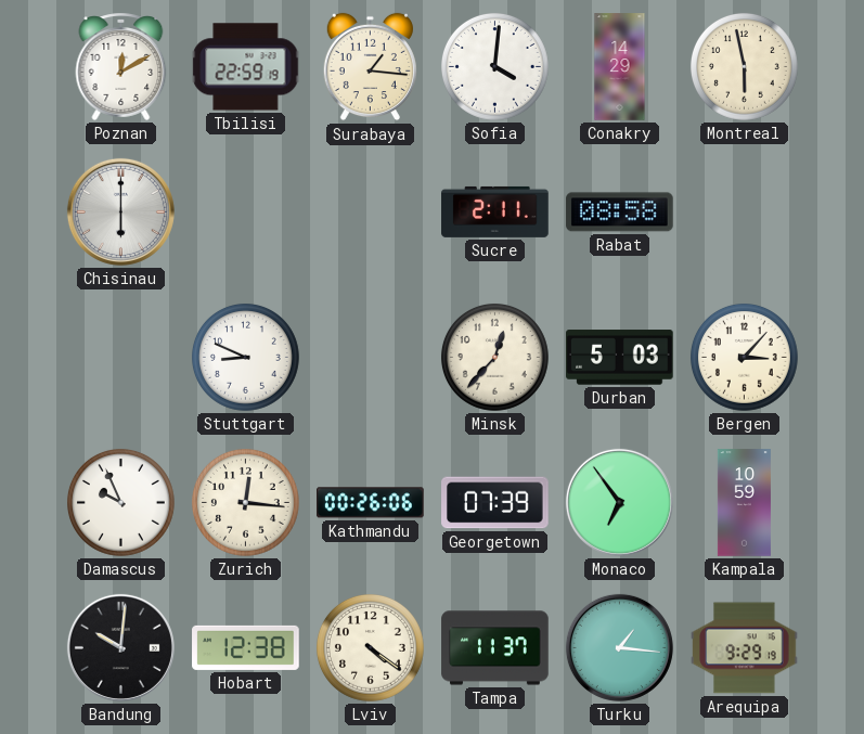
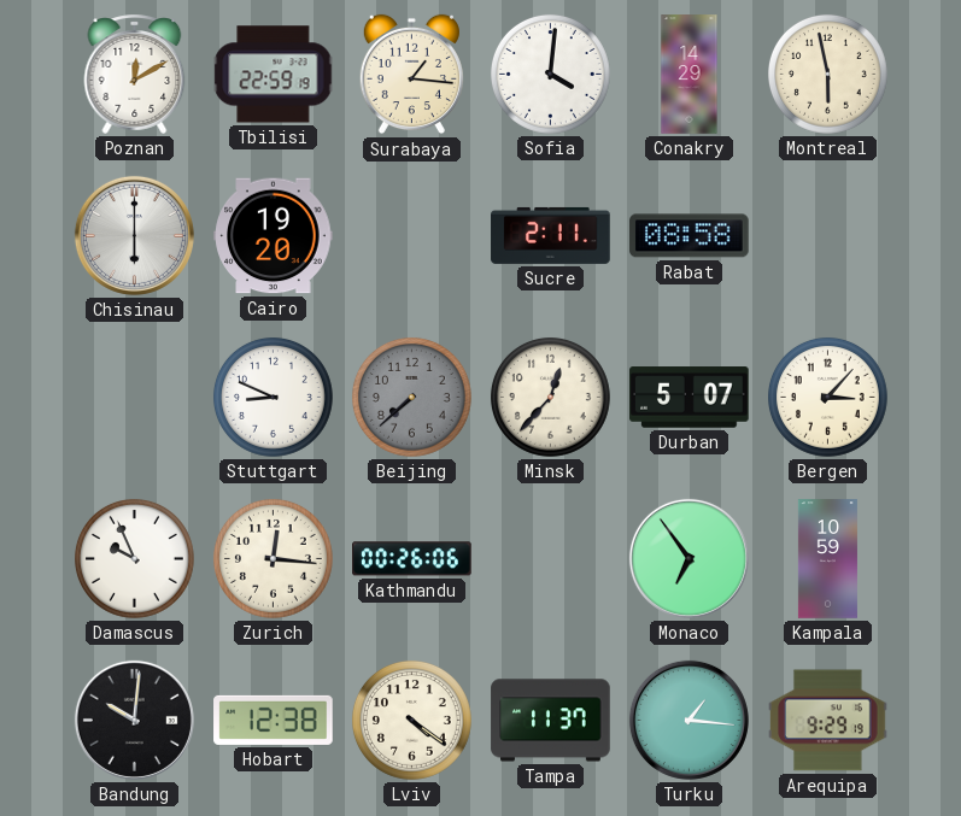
Cairo: none -> 19:20
Beijing: none -> 7:38
Durban: 5:03 -> 5:07
Georgetown: 07:39 -> none
